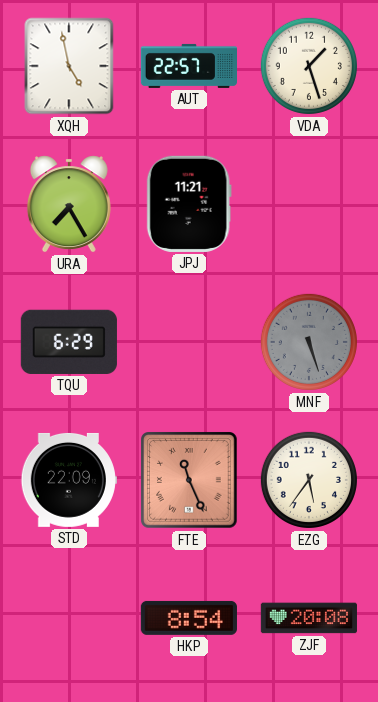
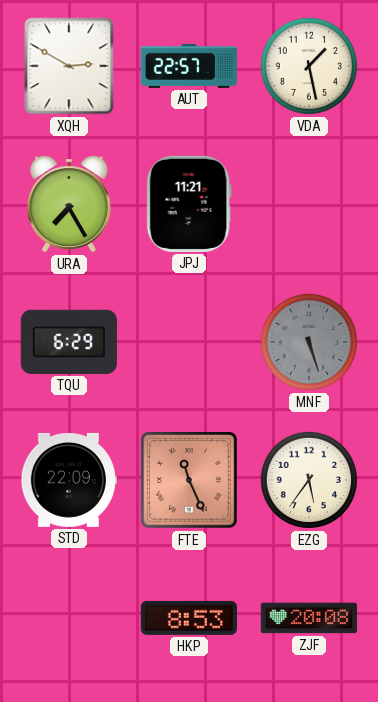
XQH: 4:58 -> 2:50
VDA: 1:27 -> 1:28
HKP: 8:54 -> 8:53
